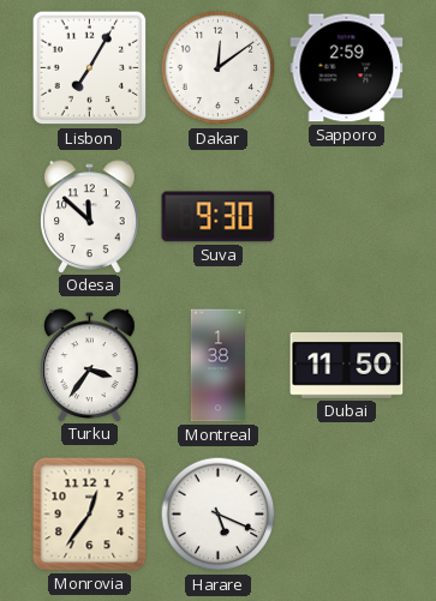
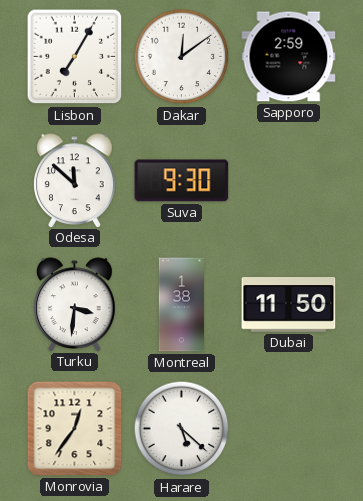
Turku: 3:36 -> 3:31
Harare: 5:19 -> 5:22
